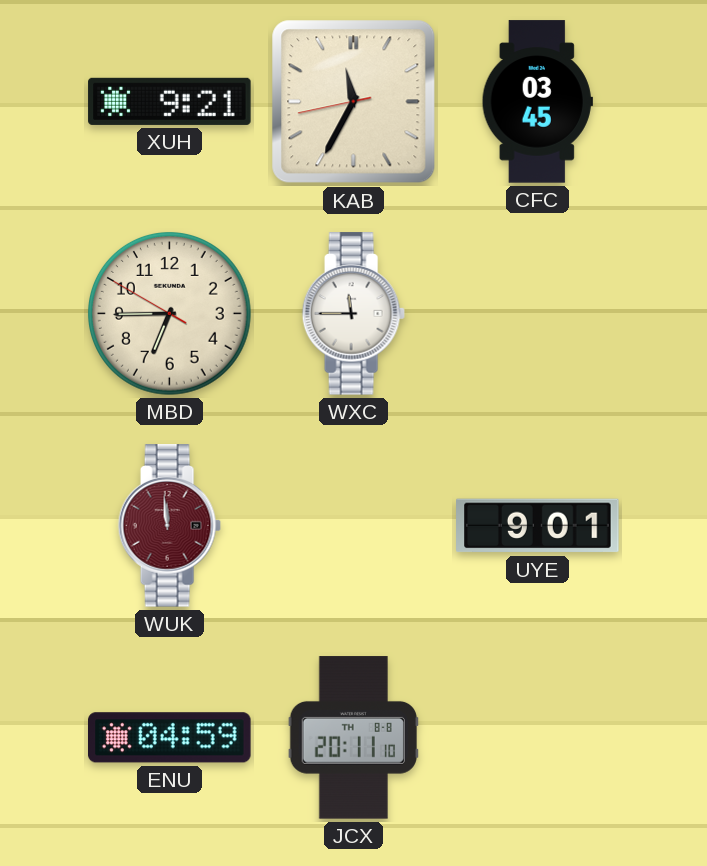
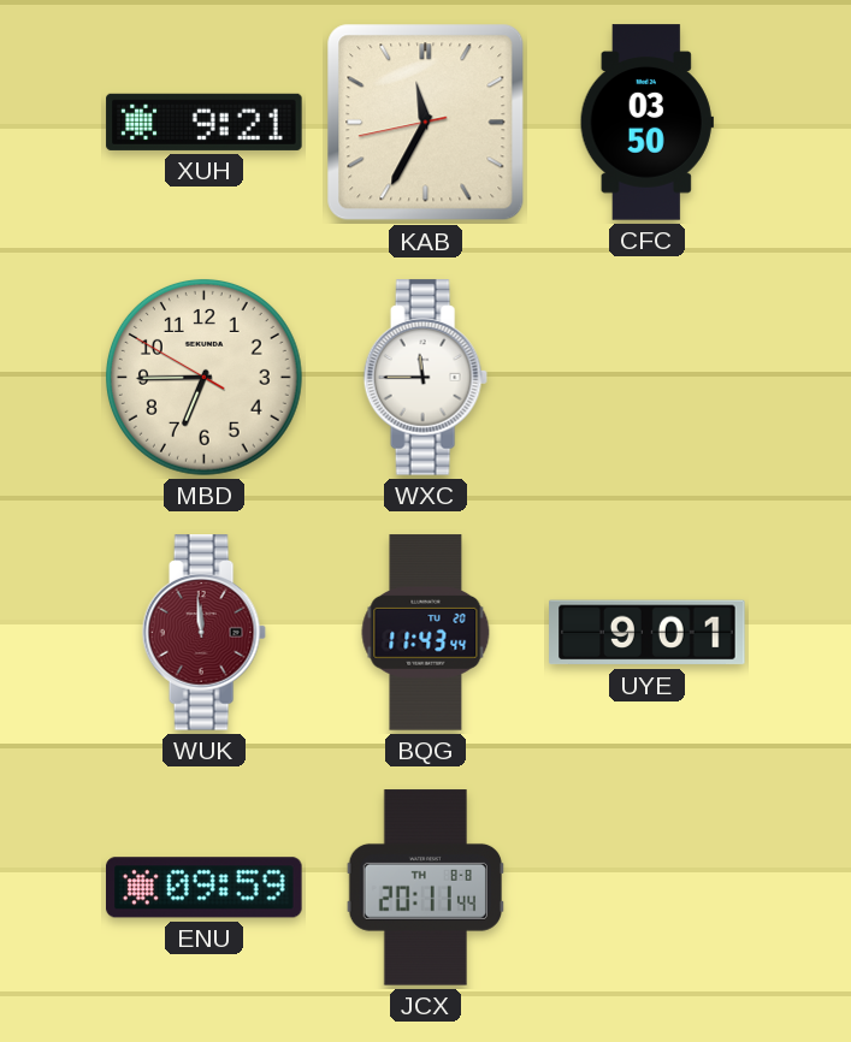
CFC: 03:45 -> 03:50
BQG: none -> 11:43
ENU: 04:59 -> 09:59
JCX: 20:11:10 -> 20:11:44
